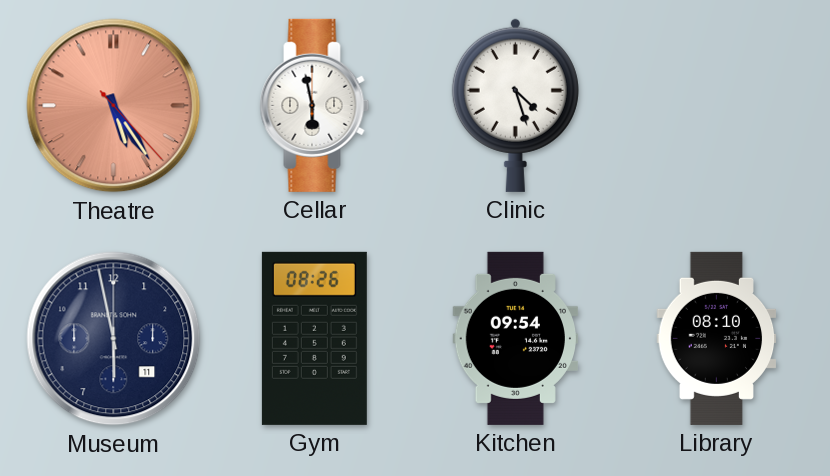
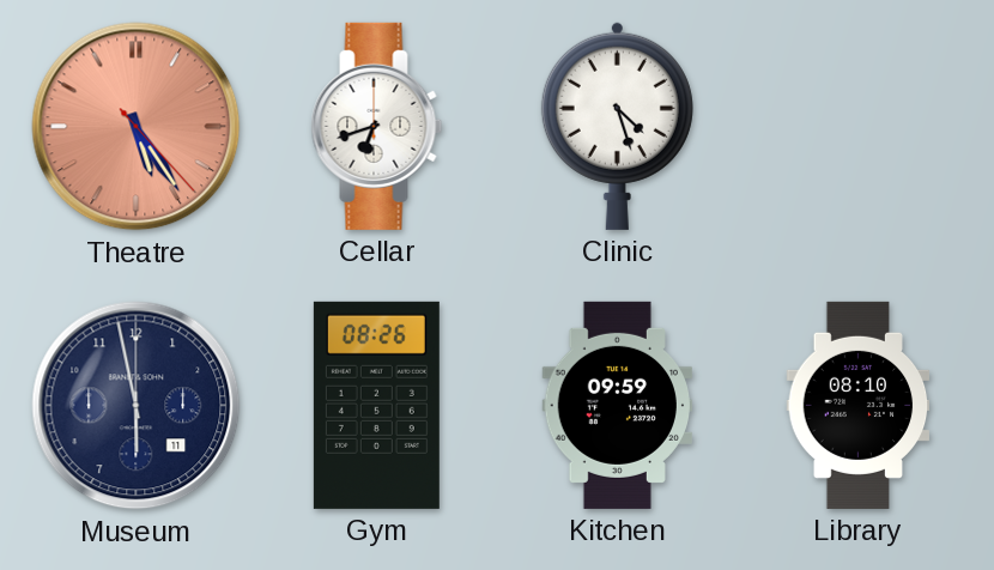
Cellar: 5:58 -> 6:42
Kitchen: 09:54 -> 09:59
